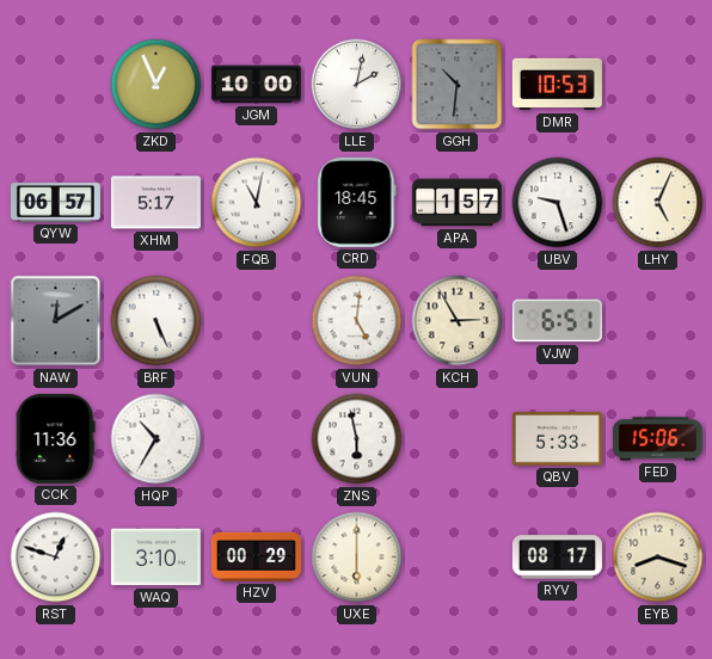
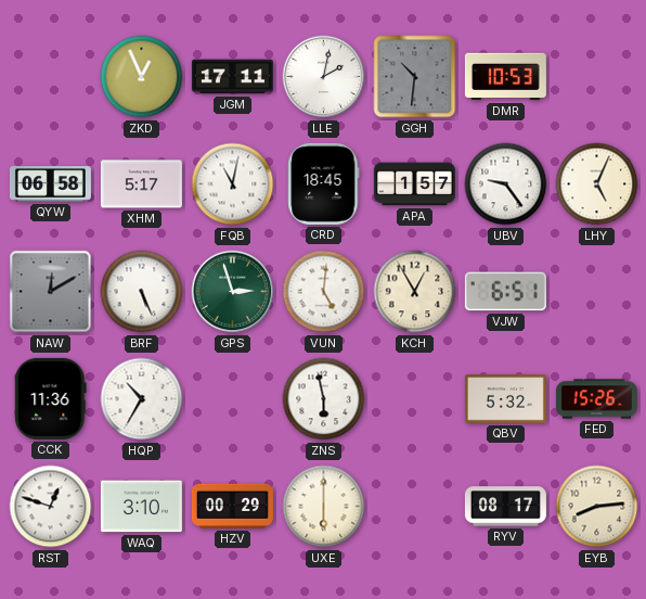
JGM: 10:00 -> 17:11
QYW: 06:57 -> 06:58
UBV: 9:27 -> 9:24
GPS: none -> 2:57
KCH: 2:55 -> 12:55
QBV: 5:33 -> 5:32
FED: 15:06 -> 15:26
EYB: 8:18 -> 8:14
